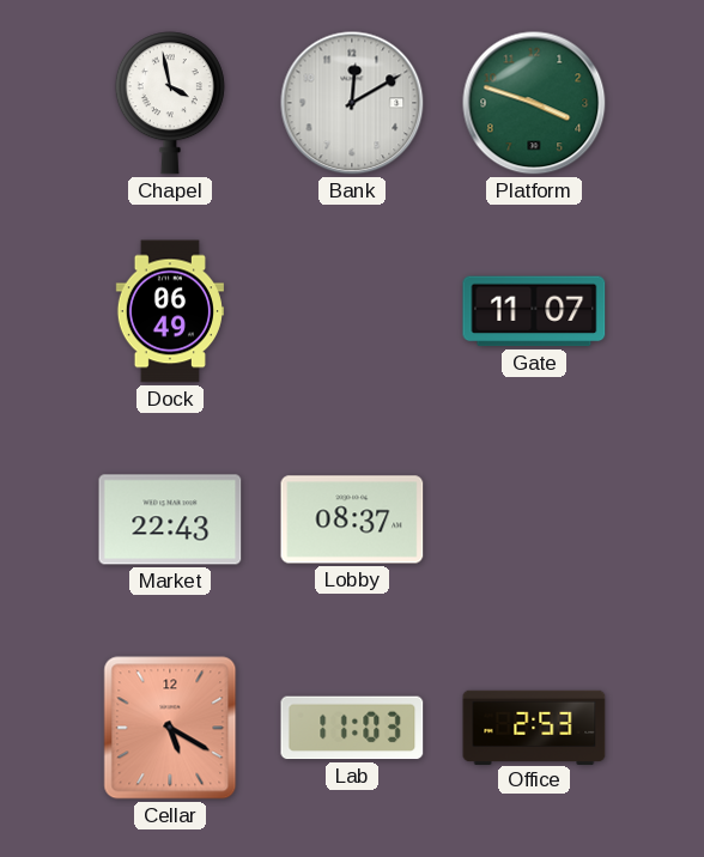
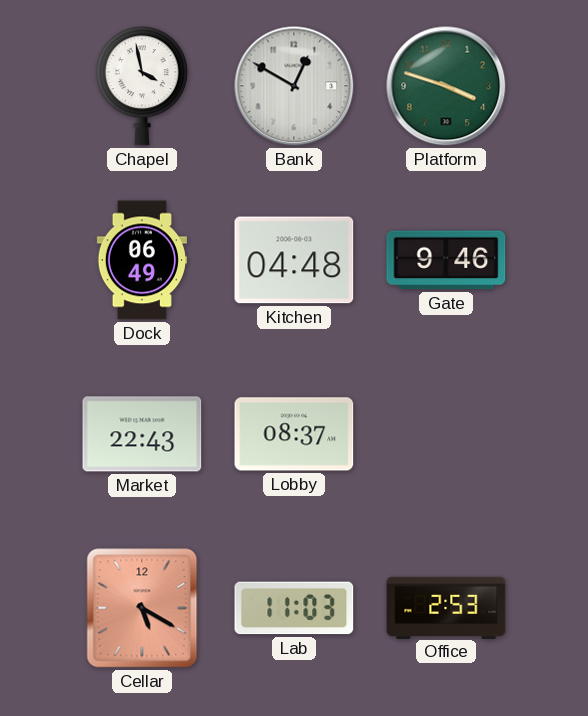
Bank: 12:10 -> 12:50
Kitchen: none -> 04:48
Gate: 11:07 -> 9:46
